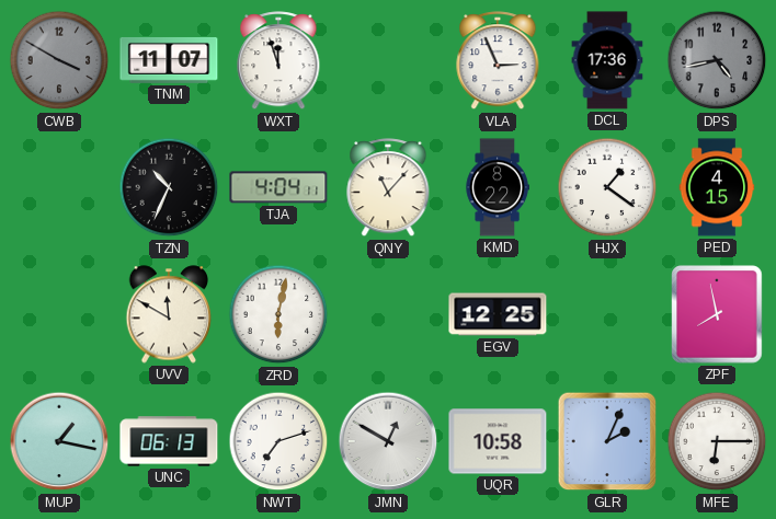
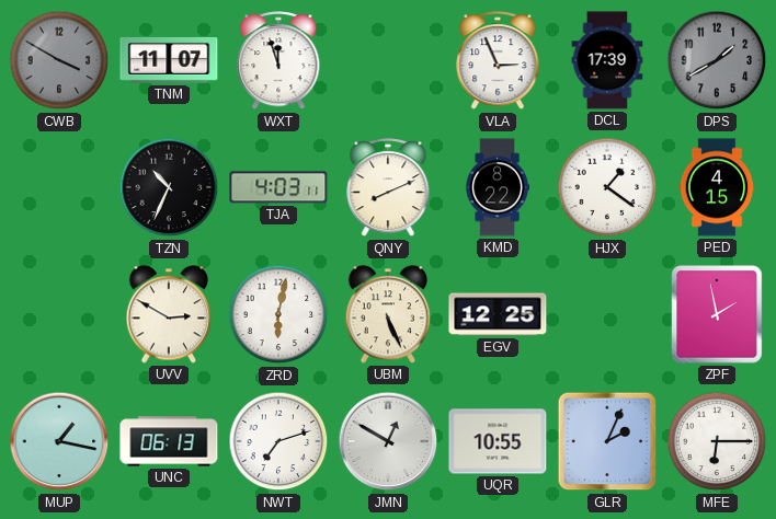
DCL: 17:36 -> 17:39
DPS: 4:43 -> 1:40
TJA: 4:04 -> 4:03
QNY: 11:07 -> 8:11
UVV: 11:50 -> 2:50
UBM: none -> 5:26
ZPF: 7:58 -> 1:58
UQR: 10:58 -> 10:55
